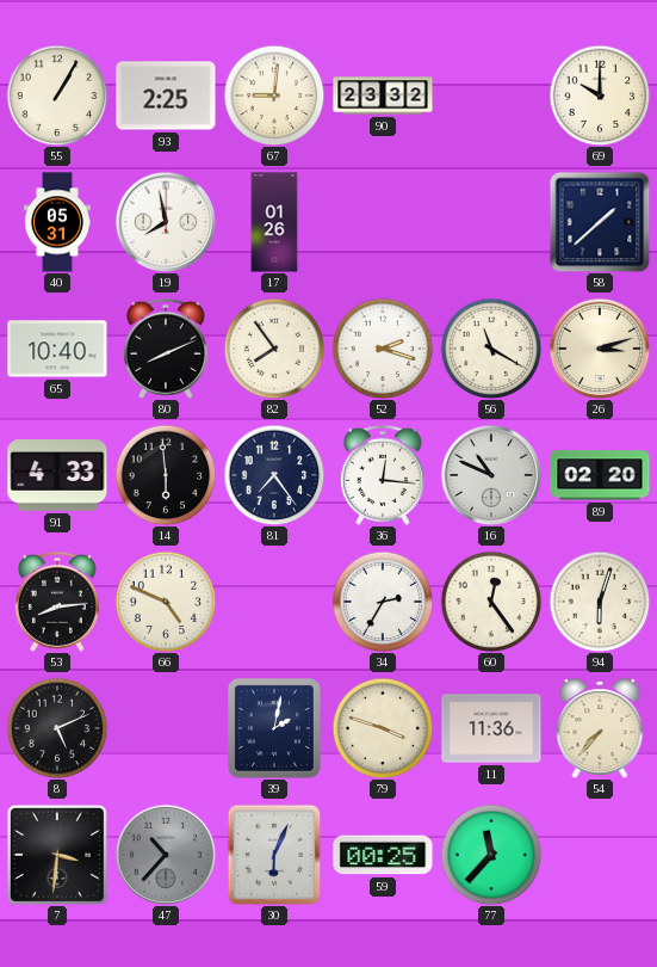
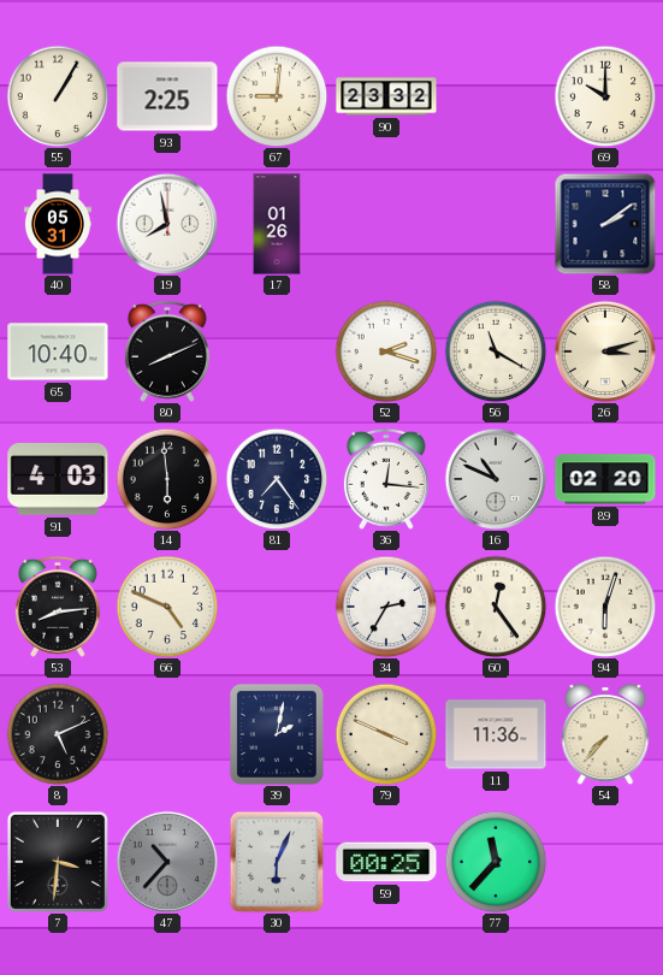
58: 1:38 -> 2:09
82: 7:54 -> none
91: 4:33 -> 4:03
79: 3:48 -> 3:49
